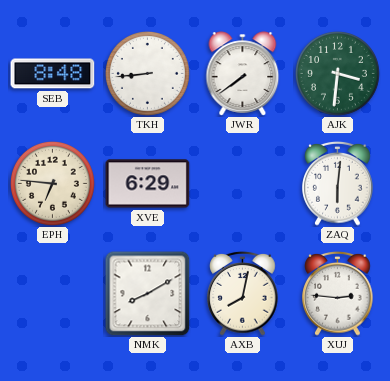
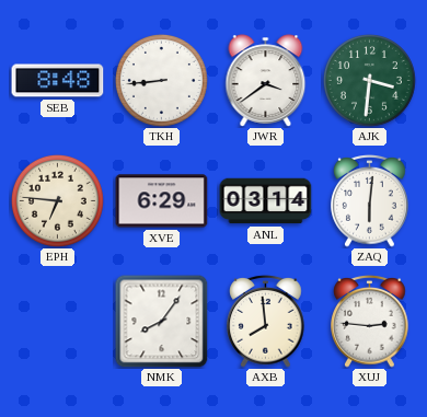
JWR: 7:39 -> 3:39
ANL: none -> 03:14
NMK: 8:10 -> 8:06
AXB: 8:02 -> 7:59
